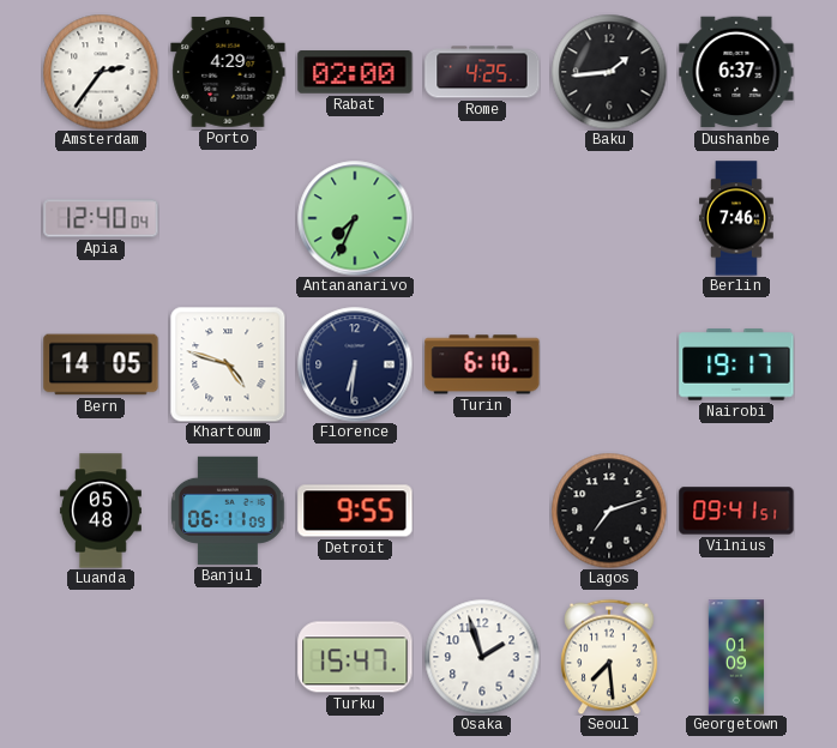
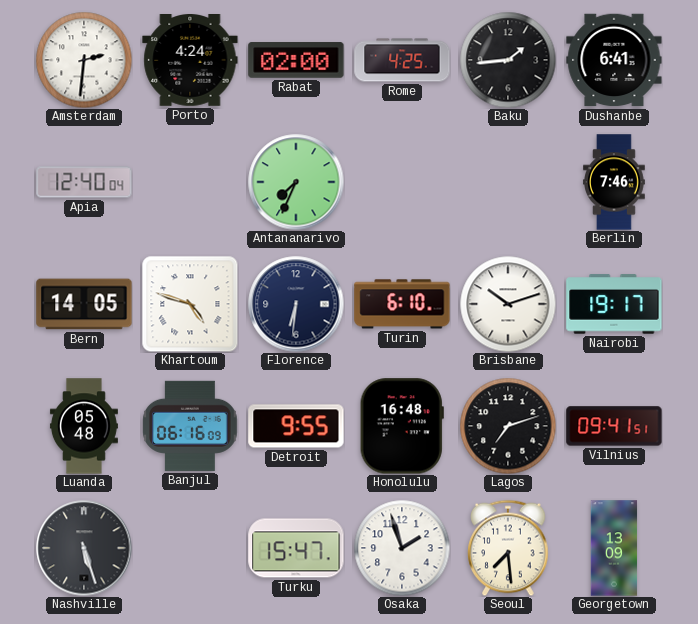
Amsterdam: 2:36 -> 2:31
Porto: 4:29 -> 4:24
Dushanbe: 6:37 -> 6:41
Brisbane: none -> 10:12
Banjul: 06:11 -> 06:16
Honolulu: none -> 16:48
Nashville: none -> 5:27
Georgetown: 01:09 -> 13:09
